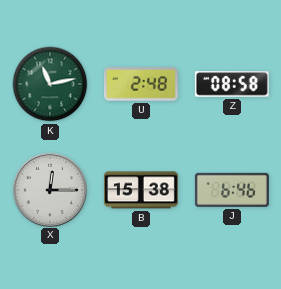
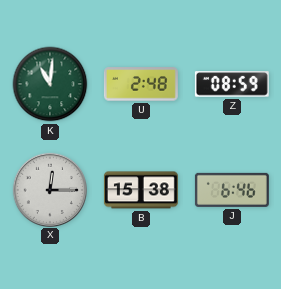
K: 11:13 -> 11:01
Z: 08:58 -> 08:59
